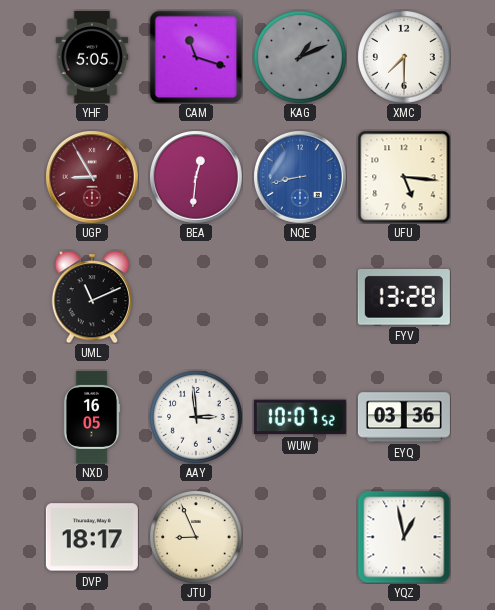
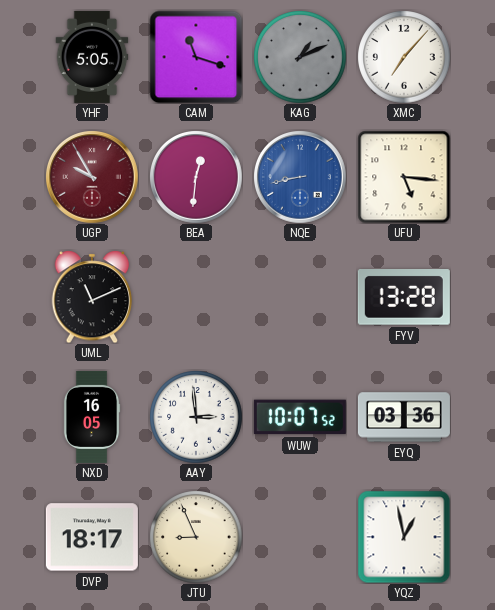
XMC: 7:30 -> 7:07
UGP: 8:55 -> 9:55
